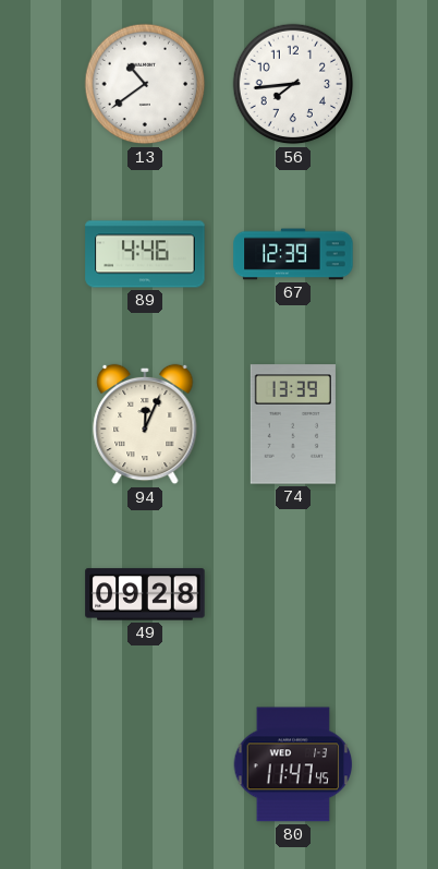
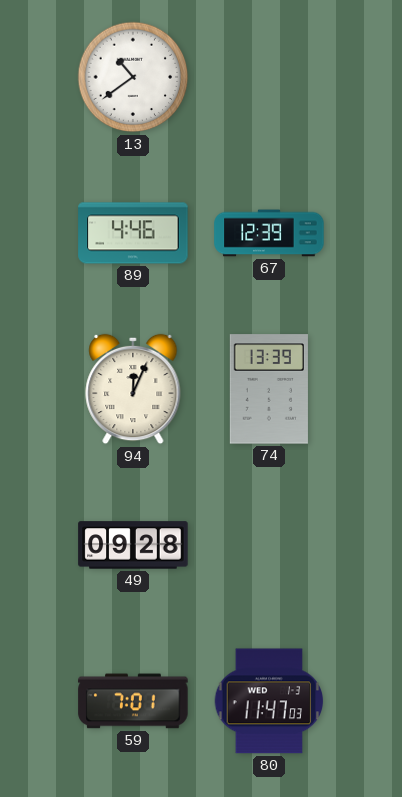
56: 7:44 -> none
59: none -> 7:01
80: 11:47:45 -> 11:47:03
